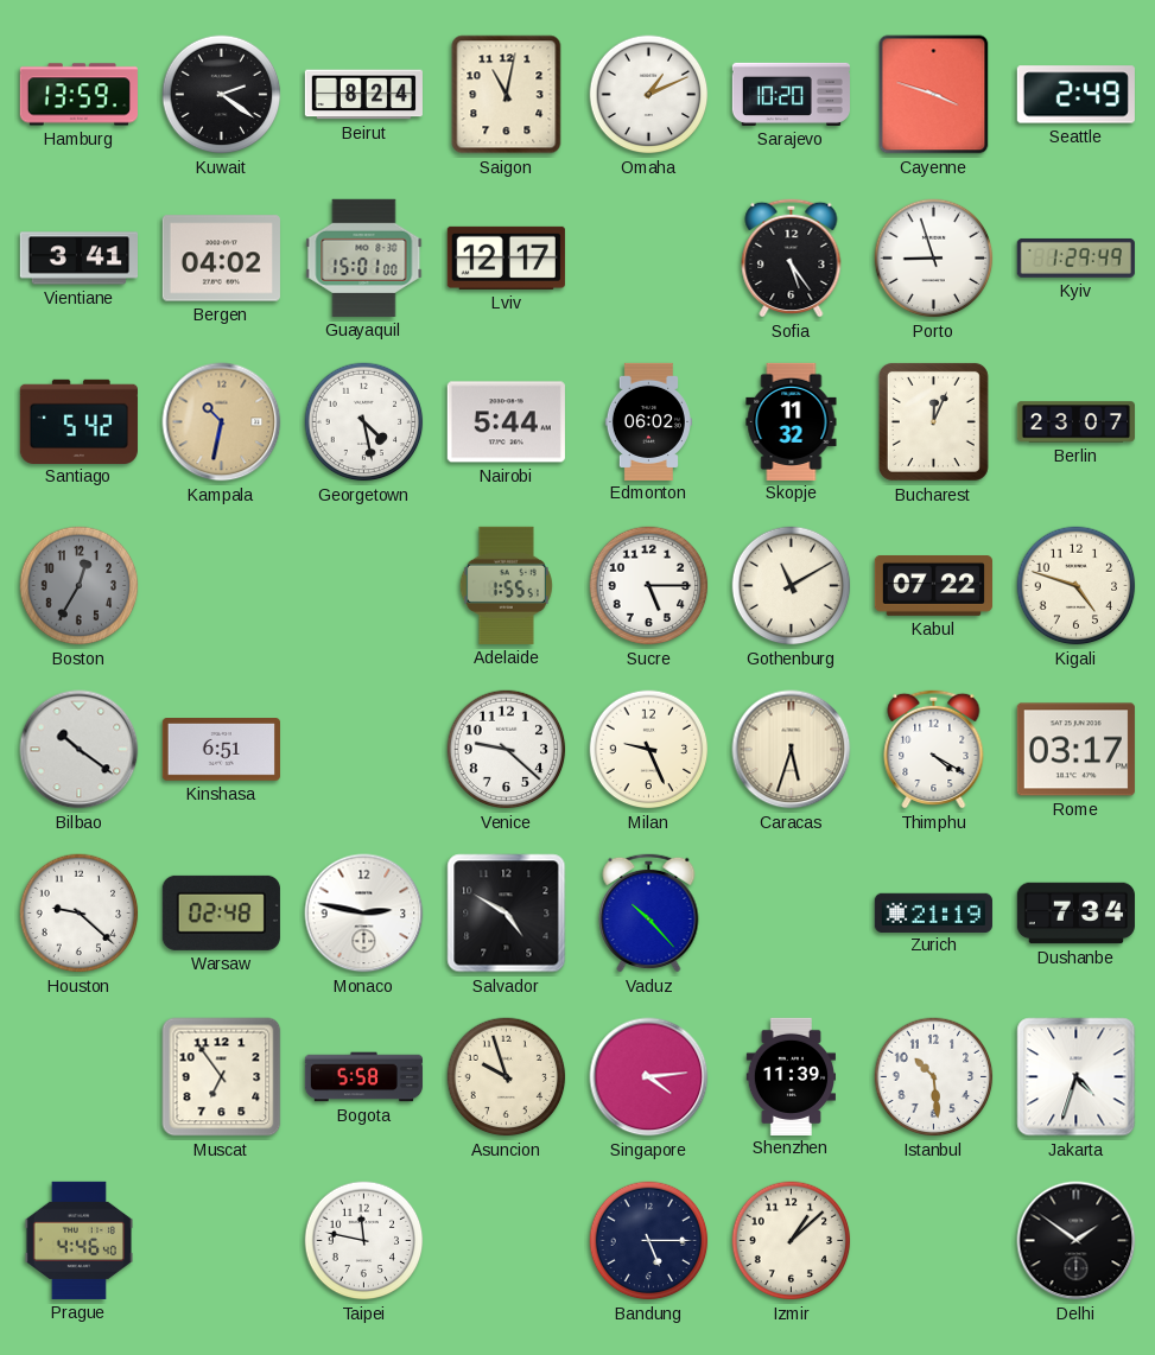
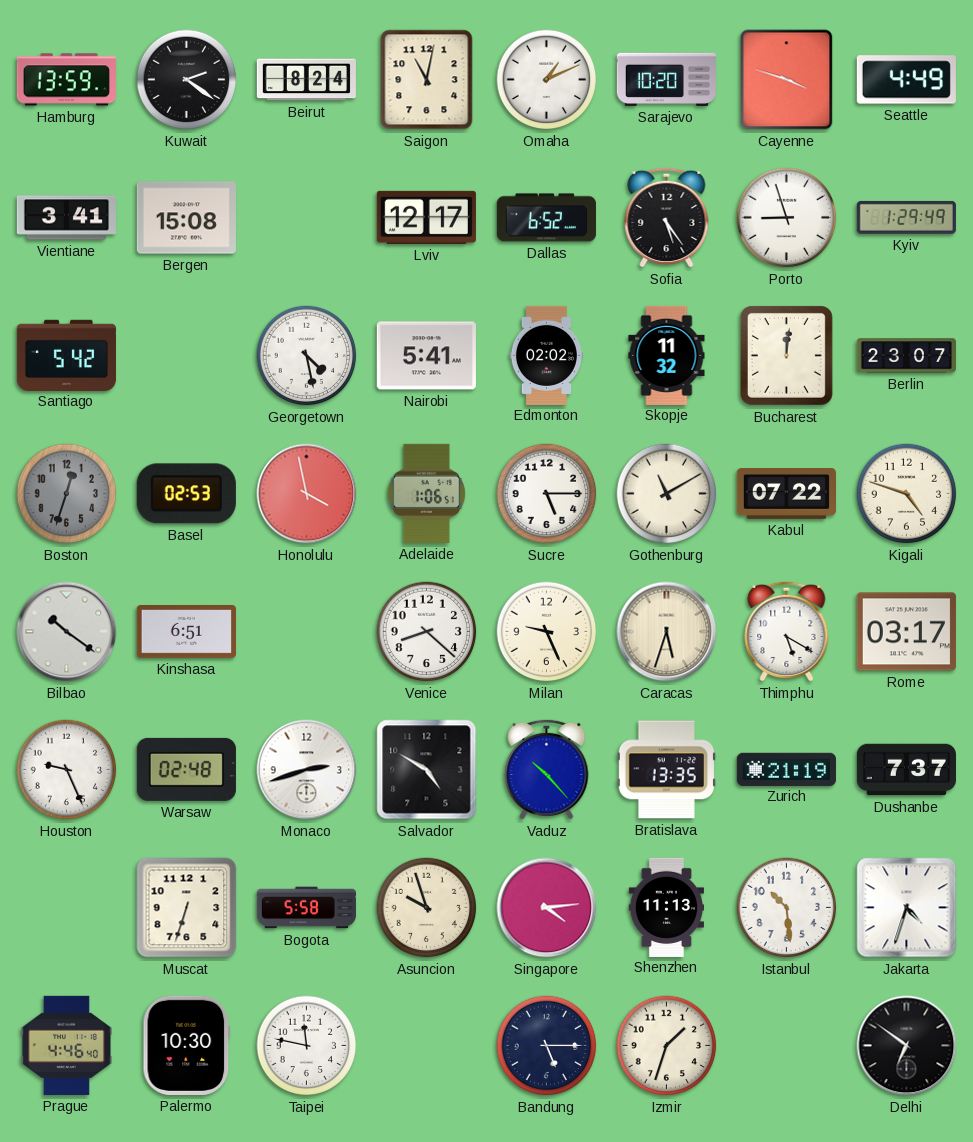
Seattle: 2:49 -> 4:49
Bergen: 04:02 -> 15:08
Guayaquil: 15:01 -> none
Dallas: none -> 6:52
Kampala: 10:32 -> none
Nairobi: 5:44 -> 5:41
Edmonton: 06:02 -> 02:02
Bucharest: 12:04 -> 12:01
Boston: 12:35 -> 12:33
Basel: none -> 02:53
Honolulu: none -> 3:58
Adelaide: 1:55 -> 1:06
Venice: 9:22 -> 8:22
Thimphu: 4:20 -> 5:20
Houston: 9:22 -> 9:26
Monaco: 2:47 -> 2:42
Bratislava: none -> 13:35
Dushanbe: 7:34 -> 7:37
Muscat: 6:54 -> 6:33
Shenzhen: 11:39 -> 11:13
Palermo: none -> 10:30
Izmir: 1:08 -> 1:33
Delhi: 1:51 -> 6:51
